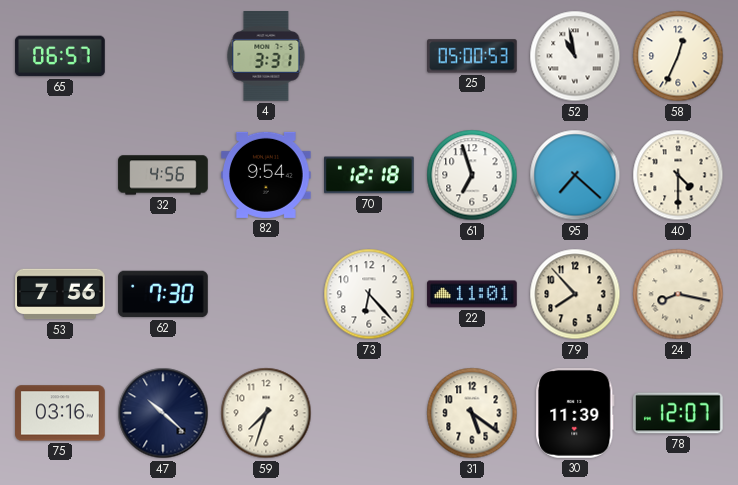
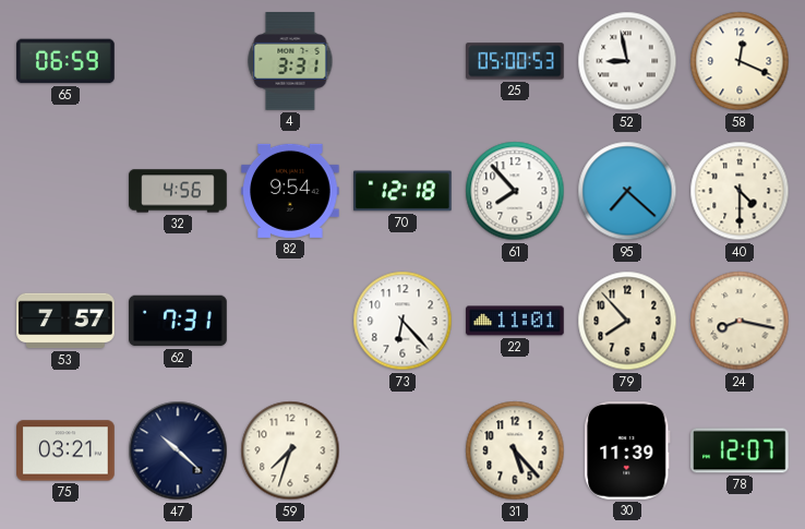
65: 06:57 -> 06:59
52: 10:58 -> 8:58
58: 12:34 -> 12:19
61: 6:57 -> 7:53
53: 7:56 -> 7:57
62: 7:30 -> 7:31
75: 03:16 -> 03:21
31: 5:21 -> 5:23
